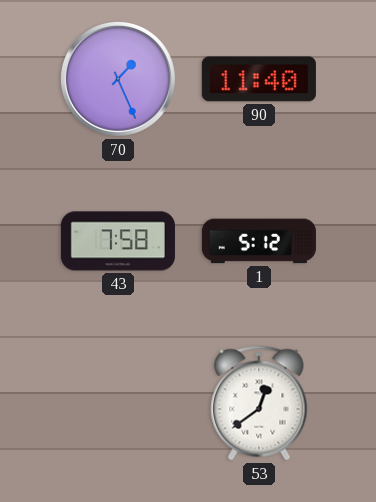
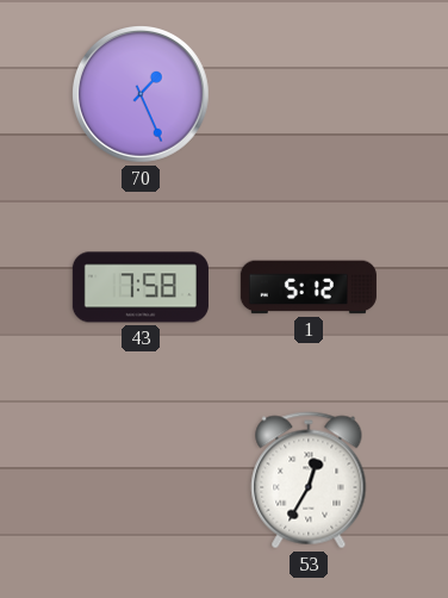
90: 11:40 -> none
53: 12:39 -> 12:35
